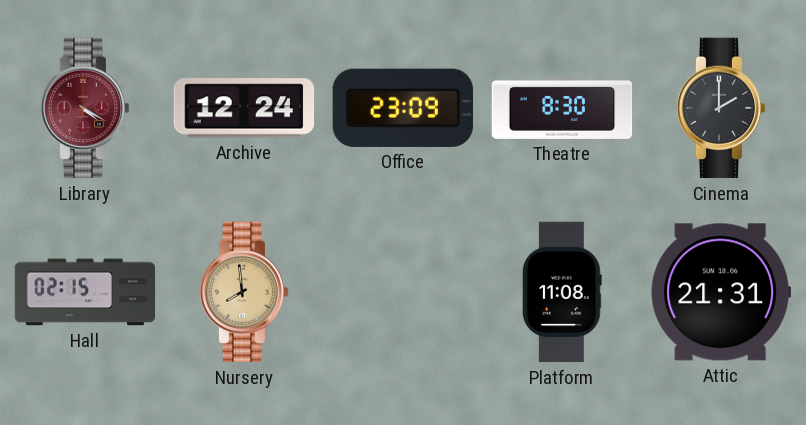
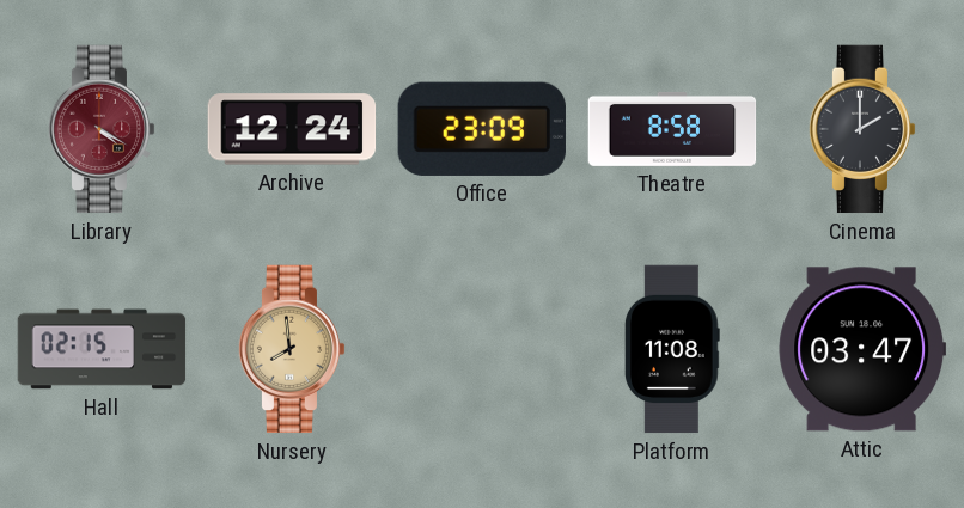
Theatre: 8:30 -> 8:58
Attic: 21:31 -> 03:47
